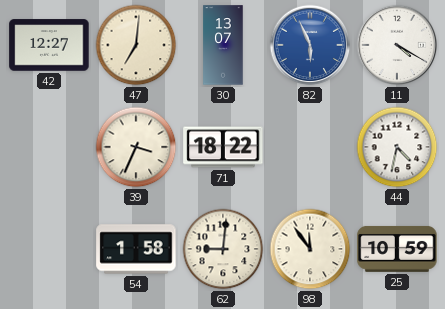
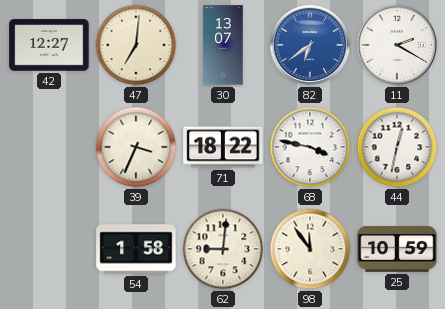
82: 5:56 -> 6:39
11: 4:20 -> 2:20
68: none -> 3:47
44: 4:32 -> 12:32
